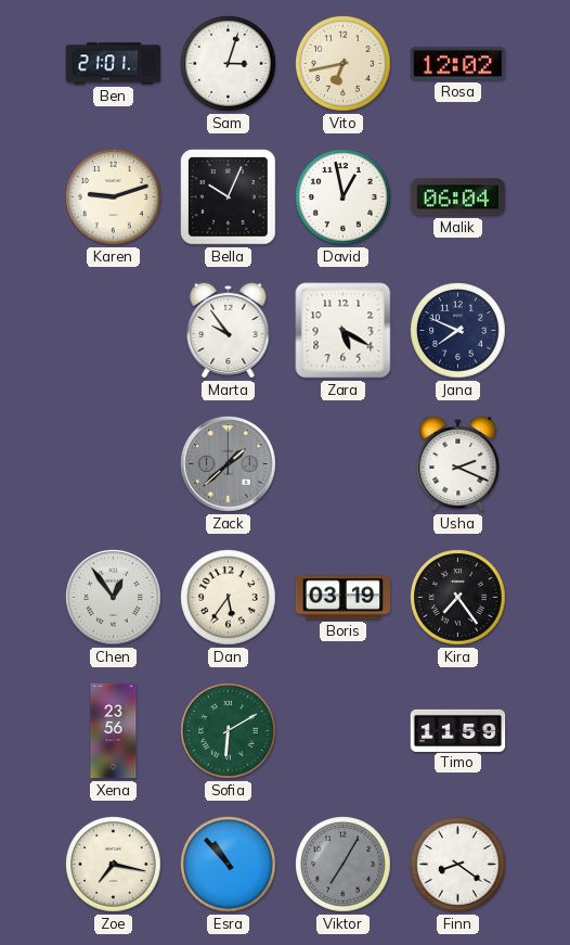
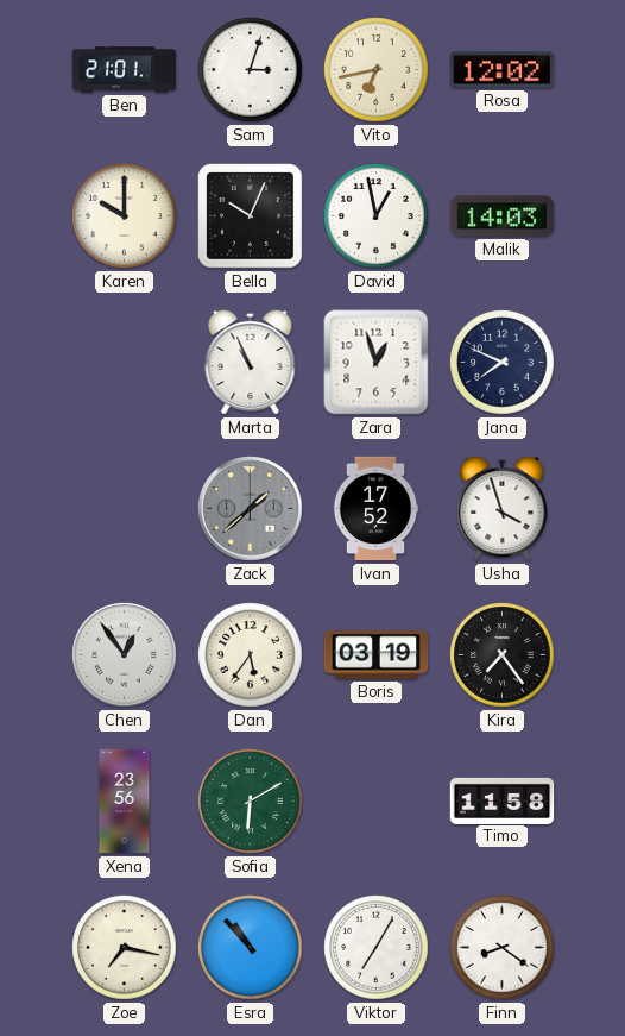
Karen: 9:12 -> 10:00
Malik: 06:04 -> 14:03
Marta: 9:54 -> 10:56
Zara: 5:20 -> 12:57
Ivan: none -> 17:52
Usha: 2:19 -> 3:57
Timo: 11:59 -> 11:58
Viktor dial: grey -> white
